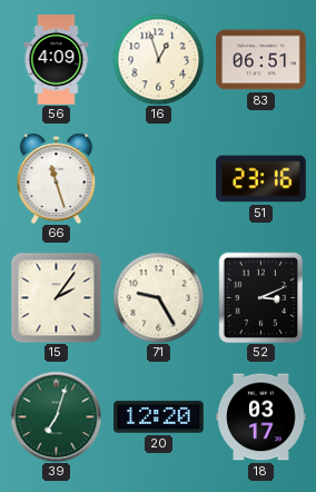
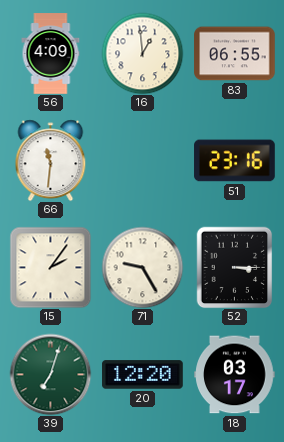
16: 12:57 -> 12:59
83: 06:51 -> 06:55
66: 11:27 -> 11:31
52: 3:11 -> 3:15
